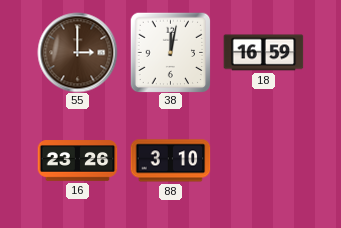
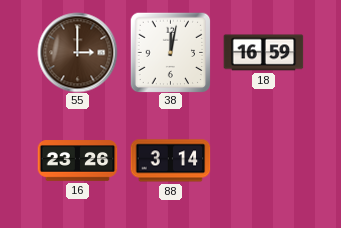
88: 3:10 -> 3:14
